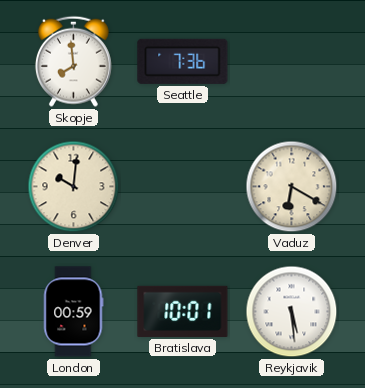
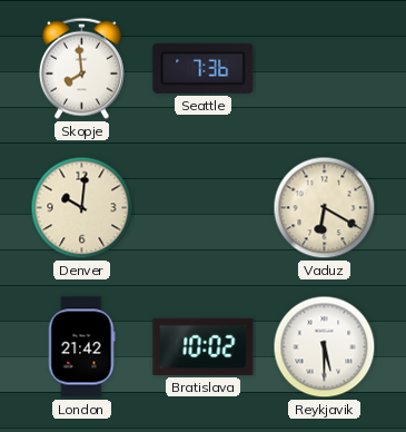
London: 00:59 -> 21:42
Bratislava: 10:01 -> 10:02
Reykjavik: 5:29 -> 5:30
